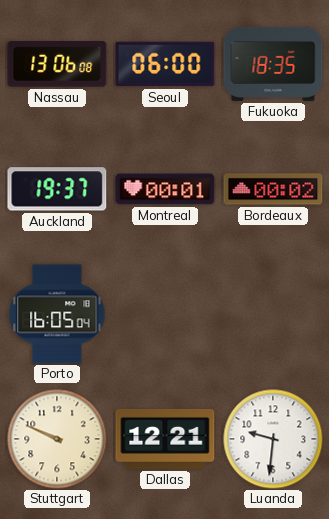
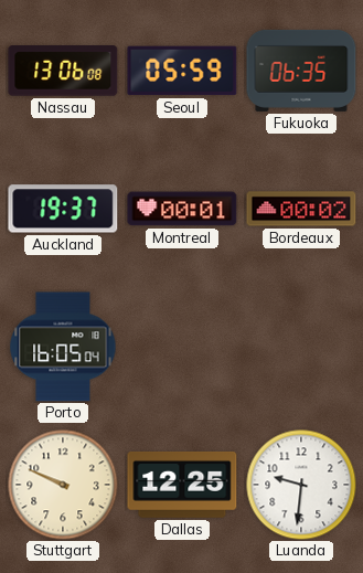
Seoul: 06:00 -> 05:59
Fukuoka: 18:35 -> 06:35
Dallas: 12:21 -> 12:25
